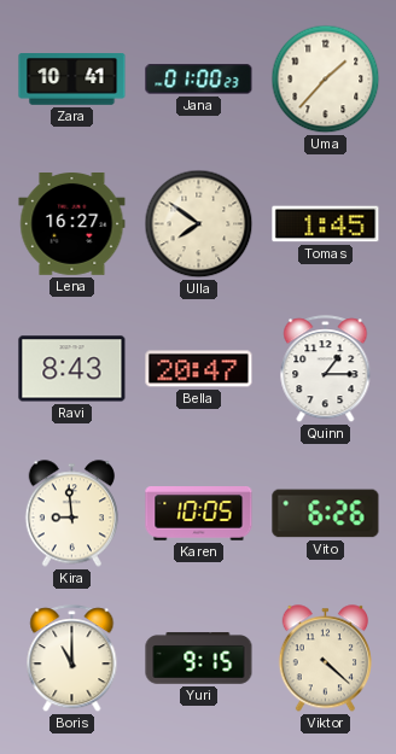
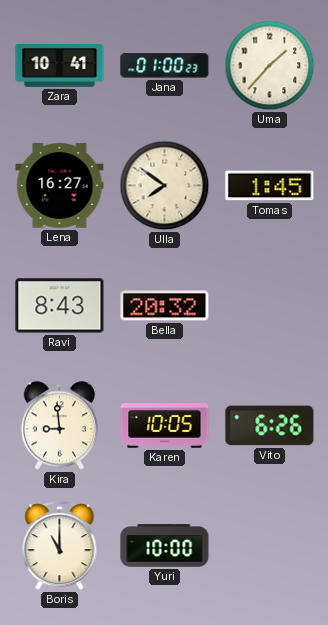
Bella: 20:47 -> 20:32
Quinn: 1:15 -> none
Yuri: 9:15 -> 10:00
Viktor: 4:22 -> none
